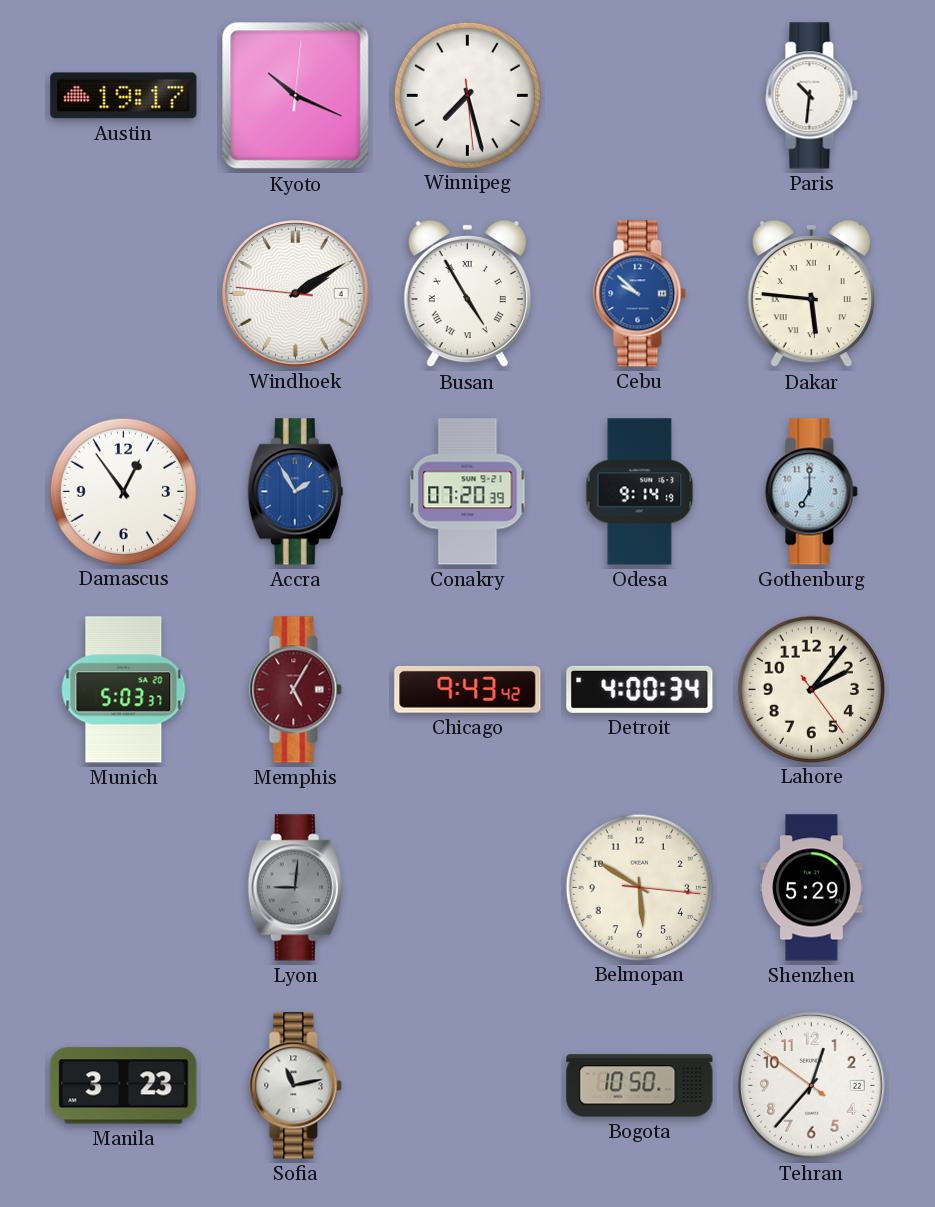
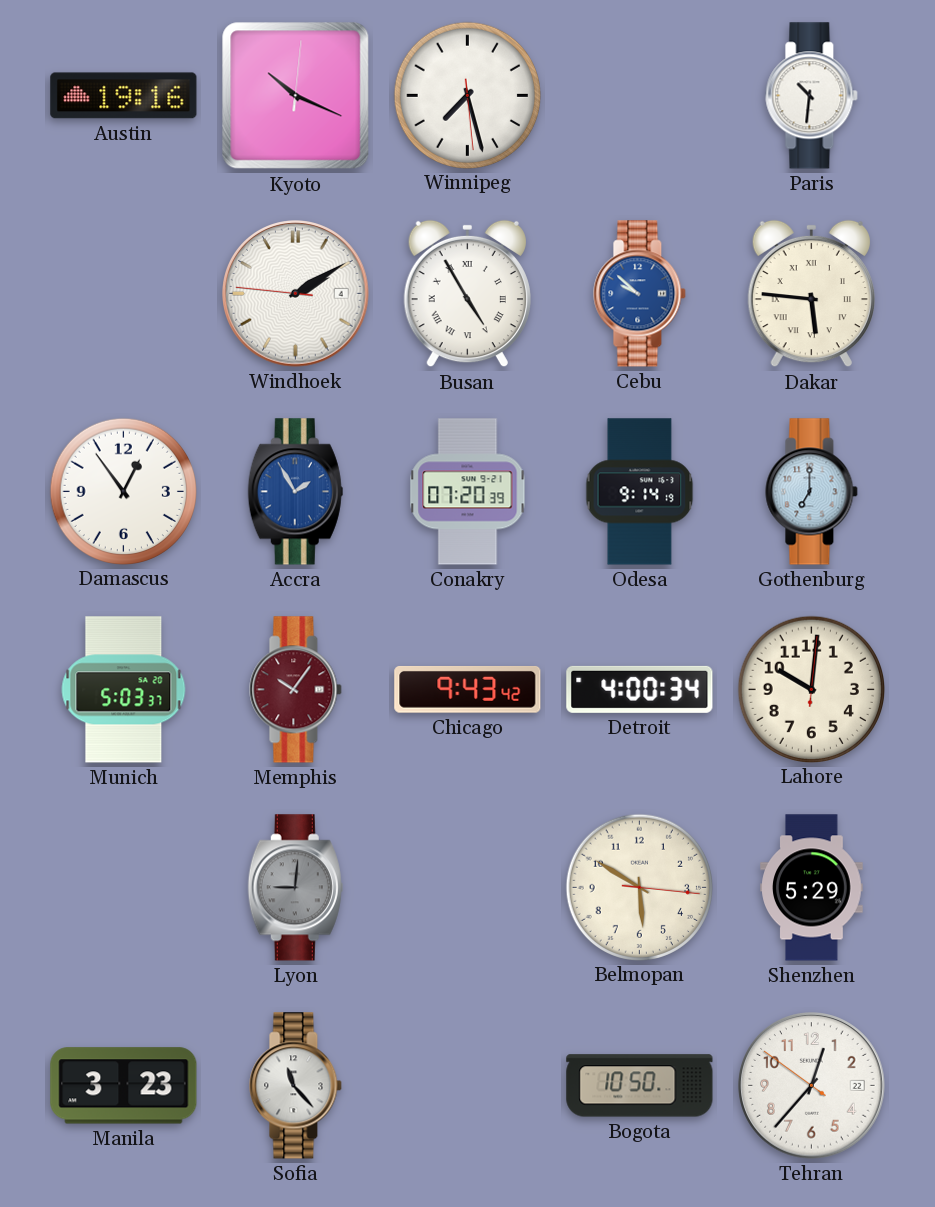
Austin: 19:17 -> 19:16
Memphis: 5:05 -> 10:06
Lahore: 2:06 -> 10:01
Sofia: 11:13 -> 11:23
